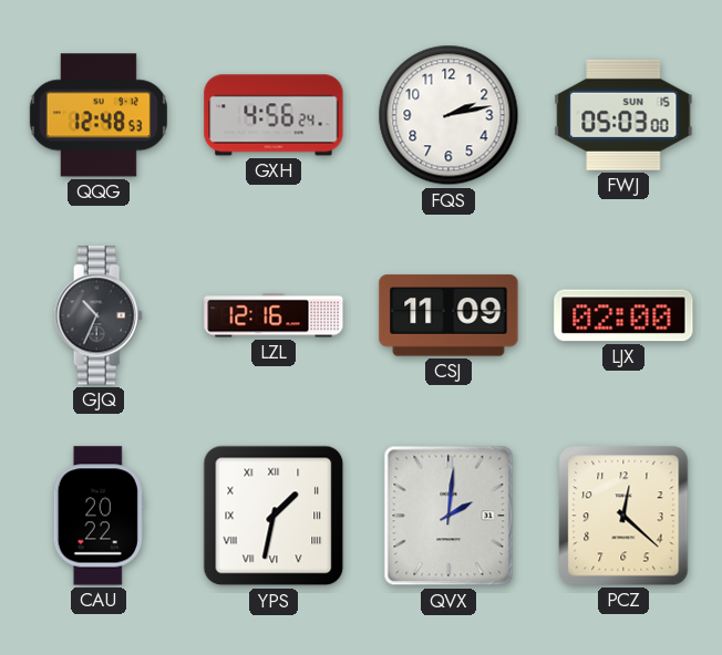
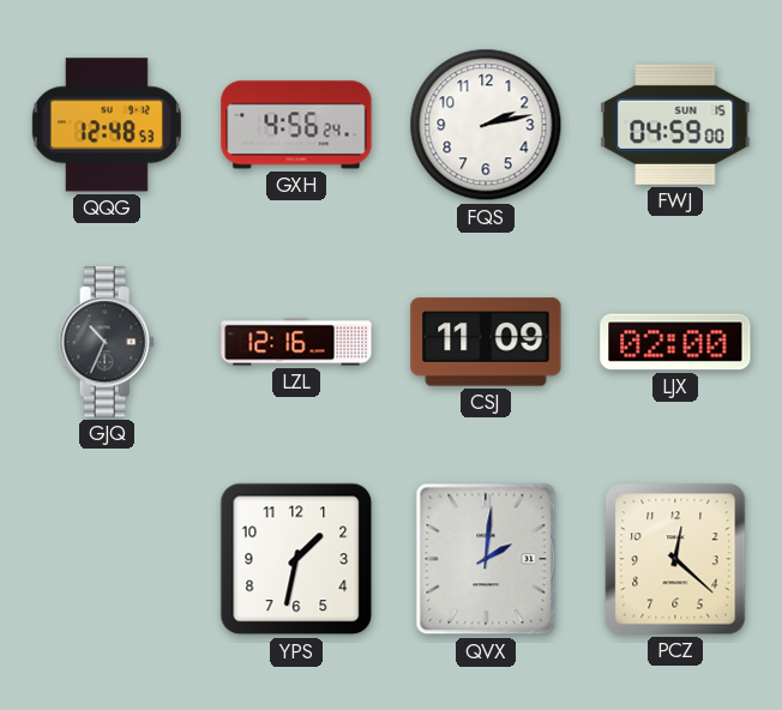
FWJ: 05:03 -> 04:59
CAU: 20:22 -> none
YPS numerals: Roman -> Arabic
